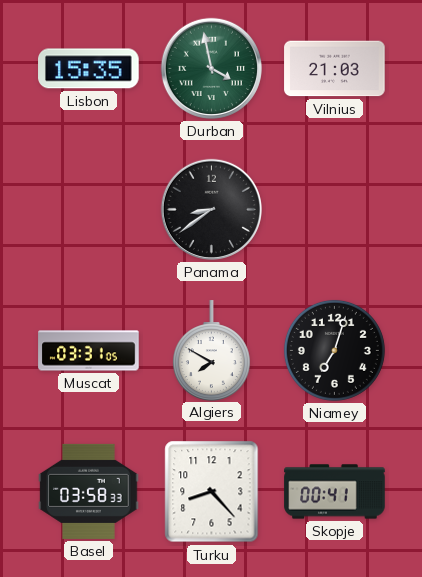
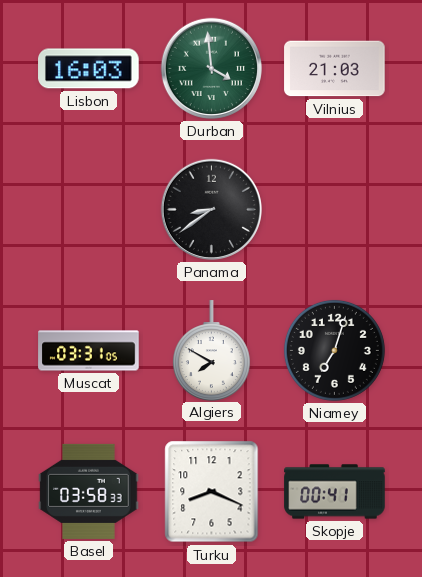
Lisbon: 15:35 -> 16:03
Durban: 3:58 -> 3:59
Turku: 8:23 -> 8:19
